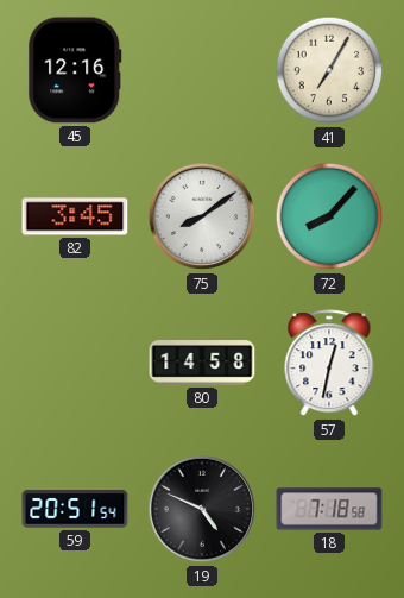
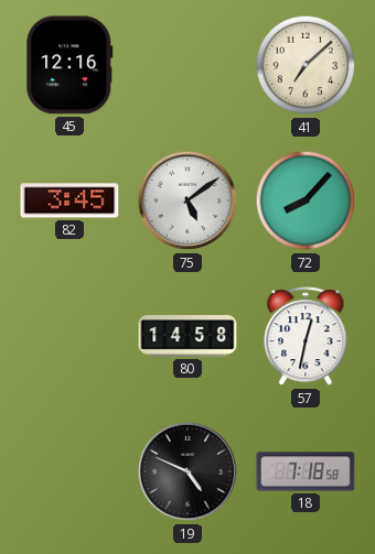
41: 7:05 -> 7:08
75: 8:09 -> 5:09
59: 20:51 -> none
